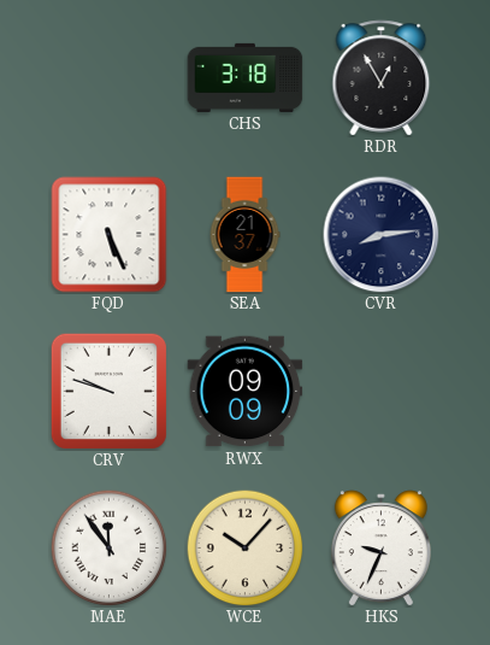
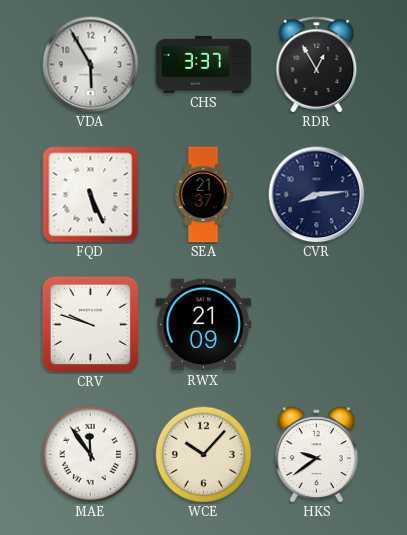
VDA: none -> 5:55
CHS: 3:18 -> 3:37
RWX: 09:09 -> 21:09
HKS: 9:34 -> 9:39
